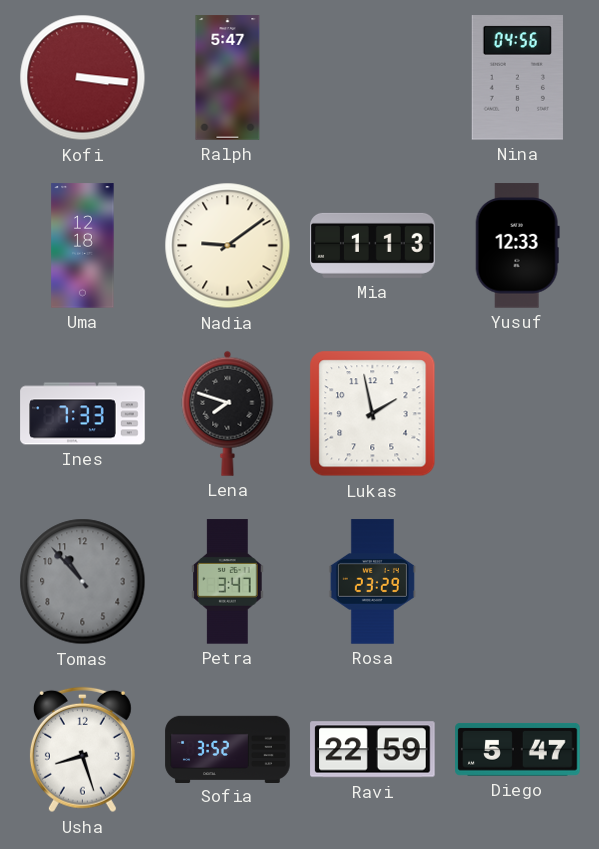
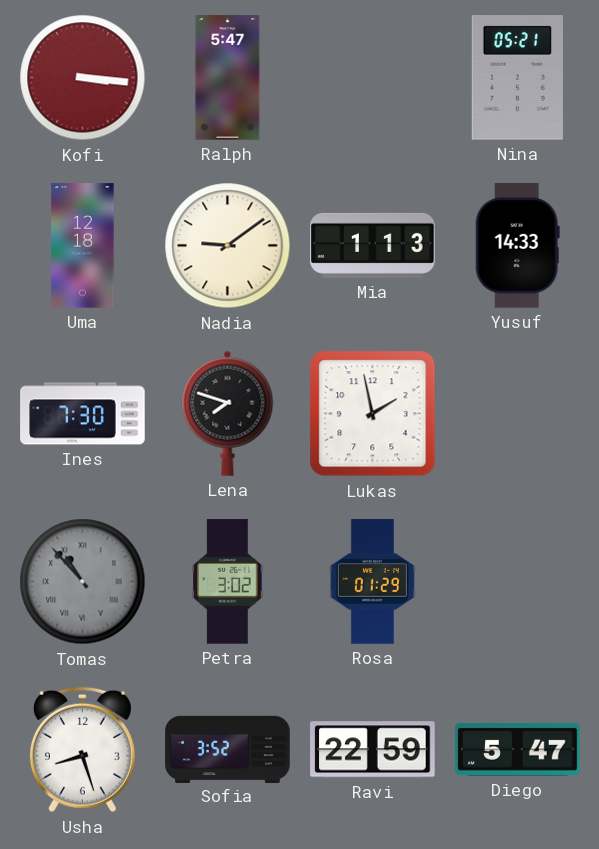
Nina: 04:56 -> 05:21
Yusuf: 12:33 -> 14:33
Ines: 7:33 -> 7:30
Tomas numerals: Arabic -> Roman
Petra: 3:47 -> 3:02
Rosa: 23:29 -> 01:29
